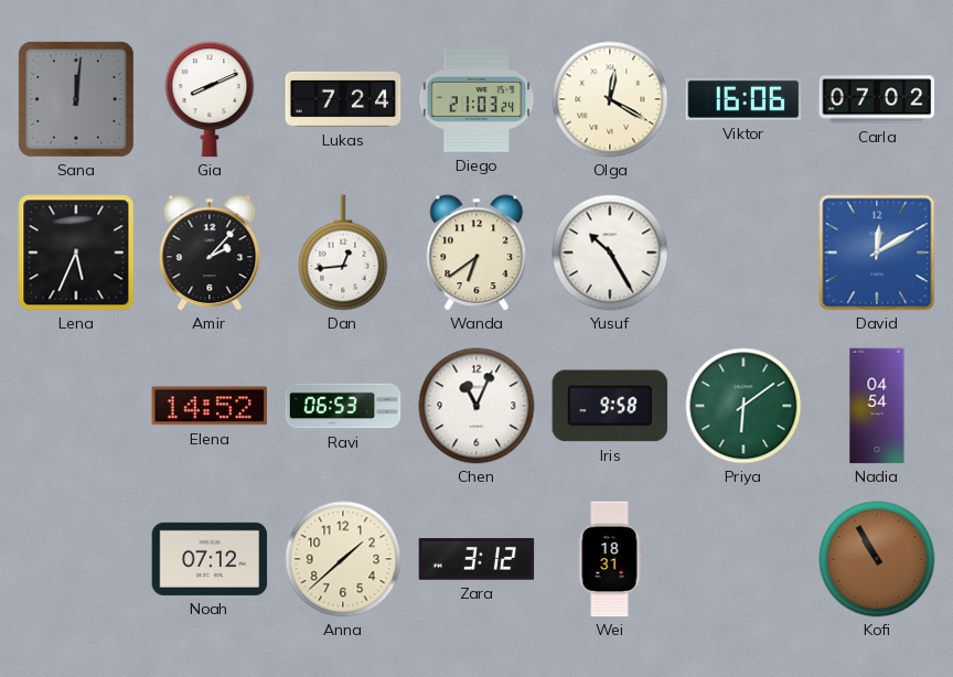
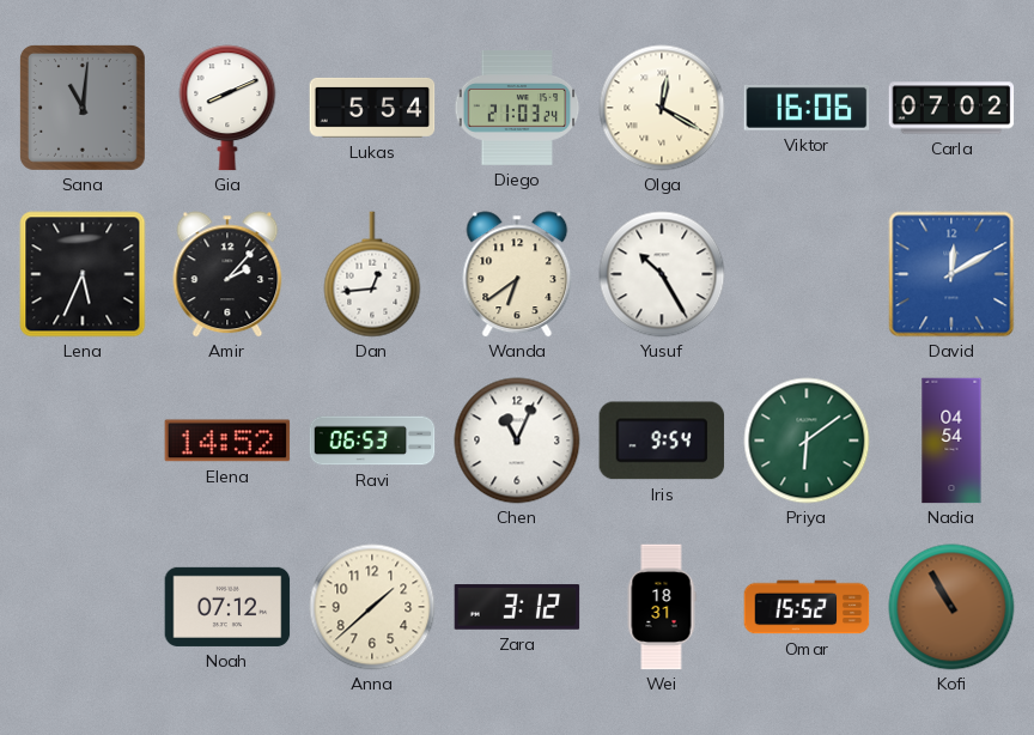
Sana: 12:01 -> 11:01
Lukas: 7:24 -> 5:54
Iris: 9:58 -> 9:54
Omar: none -> 15:52
